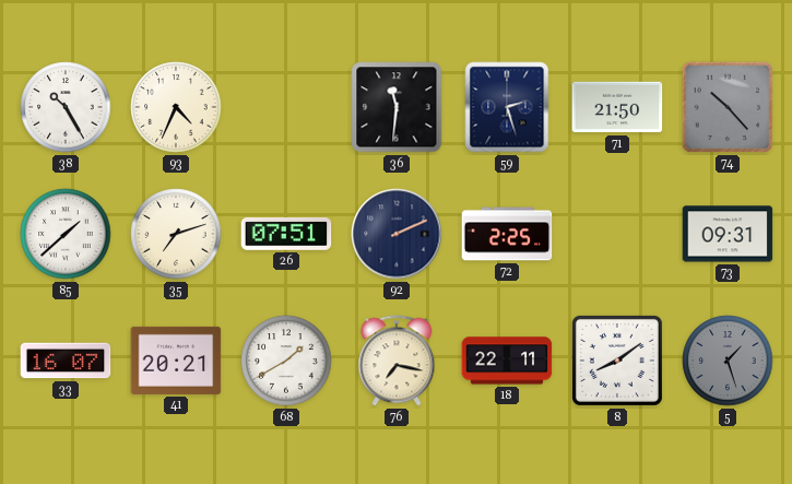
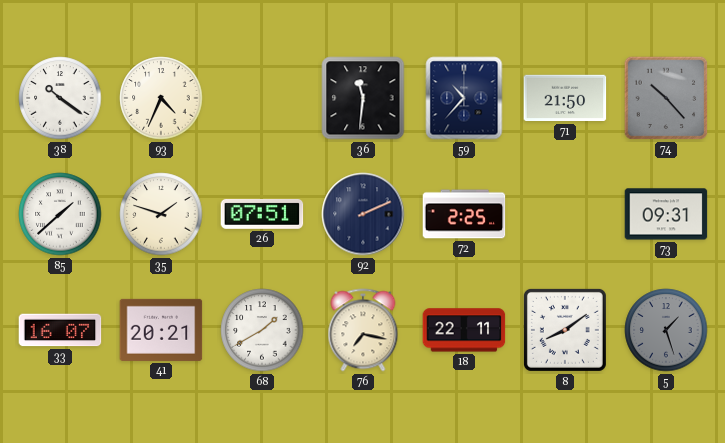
38: 10:25 -> 10:21
59: 2:27 -> 10:37
35: 7:12 -> 1:48
